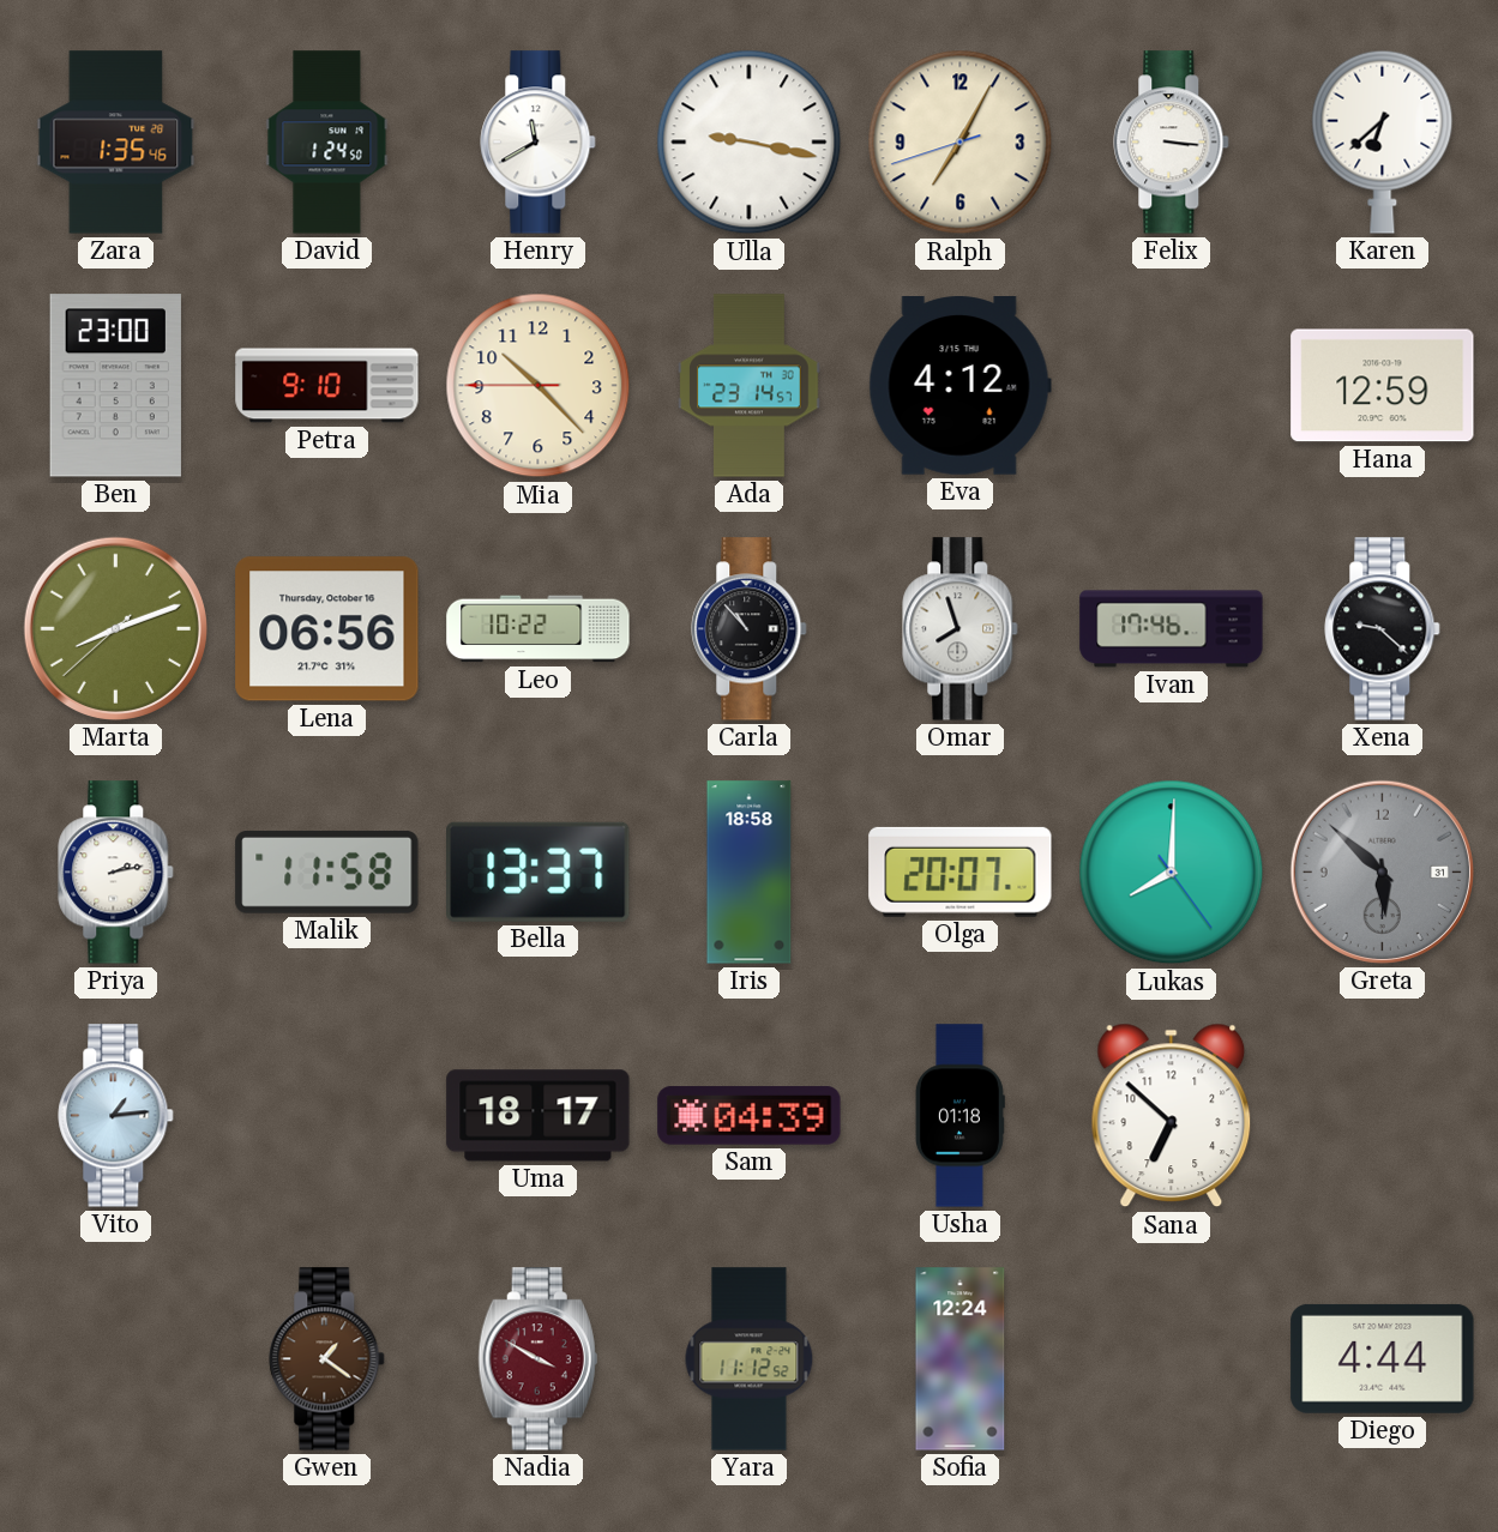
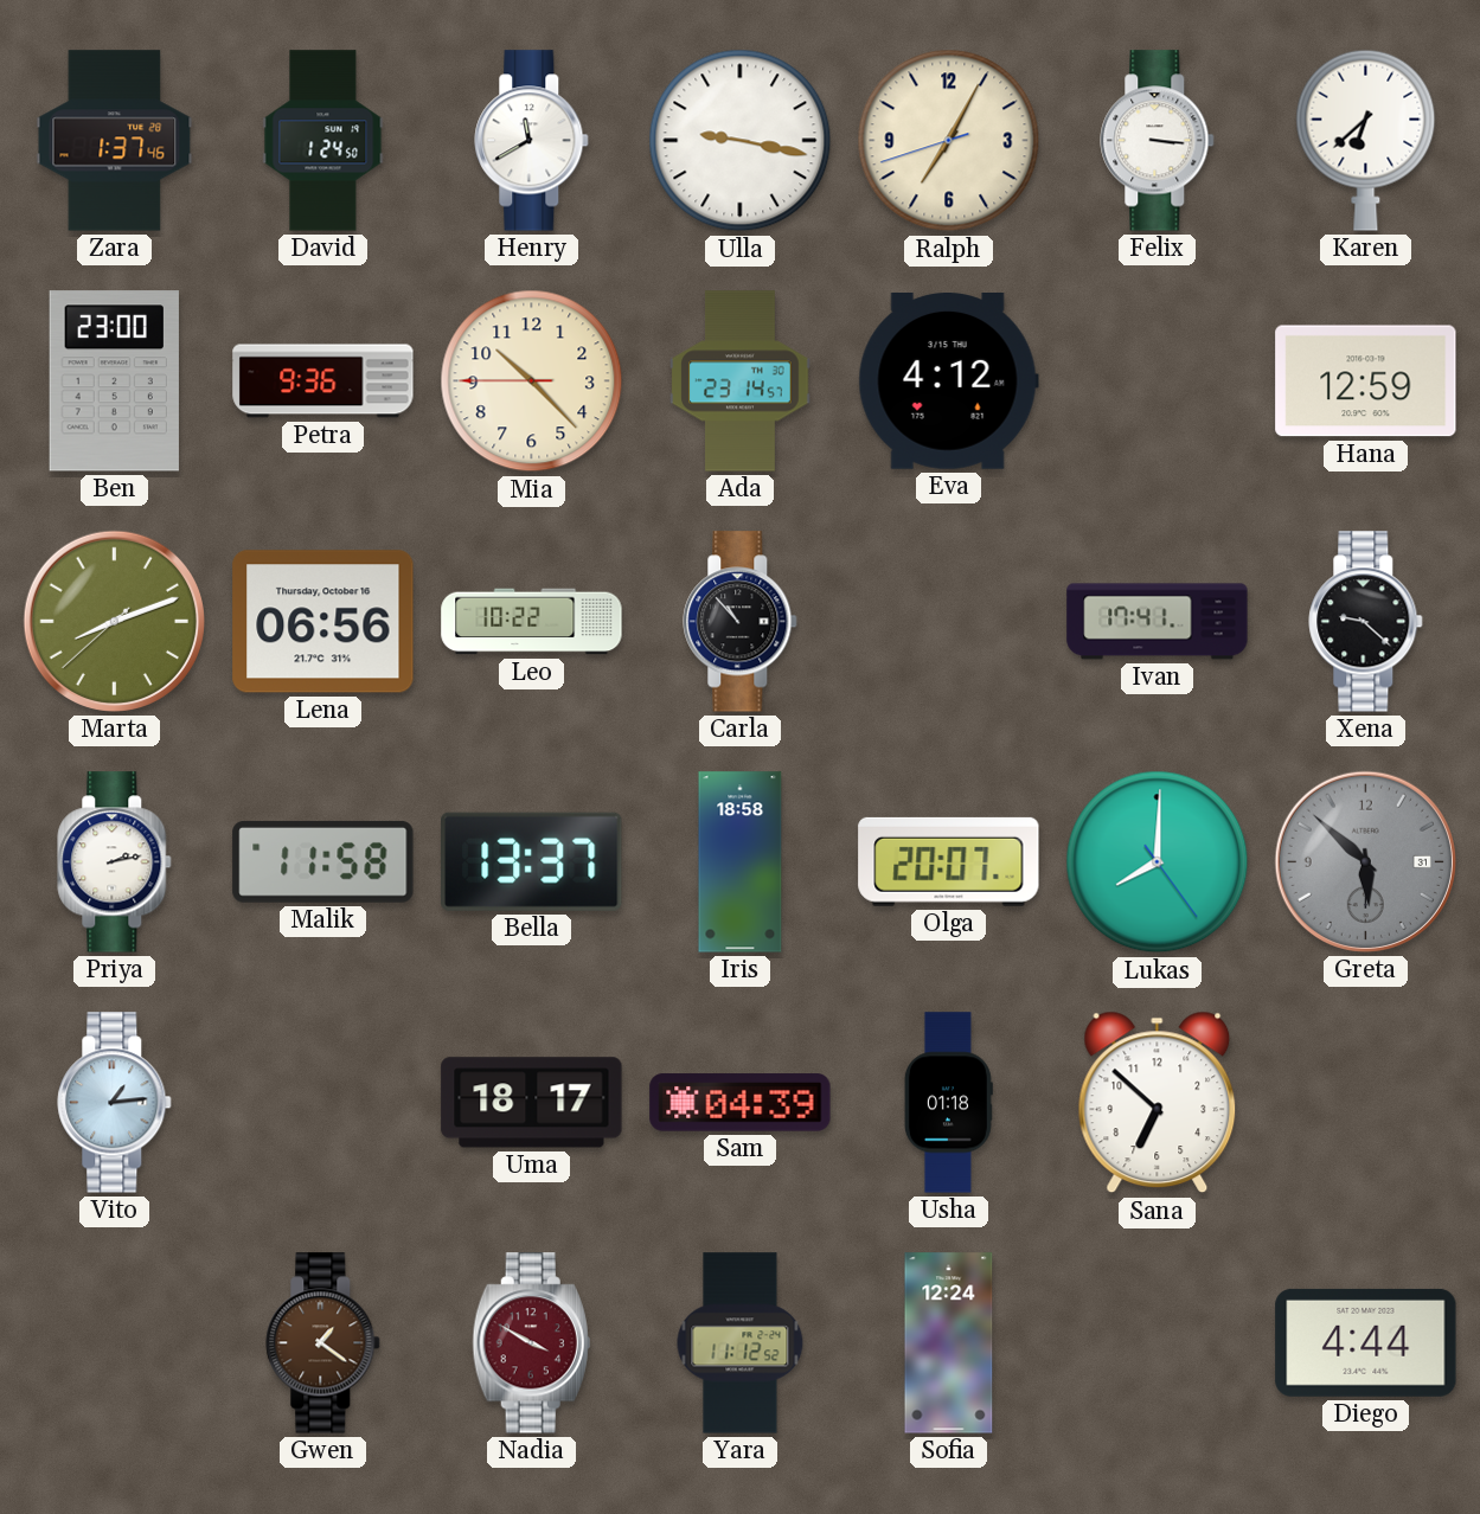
Zara: 1:35 -> 1:37
Petra: 9:10 -> 9:36
Omar: 7:57 -> none
Ivan: 17:46 -> 17:41
